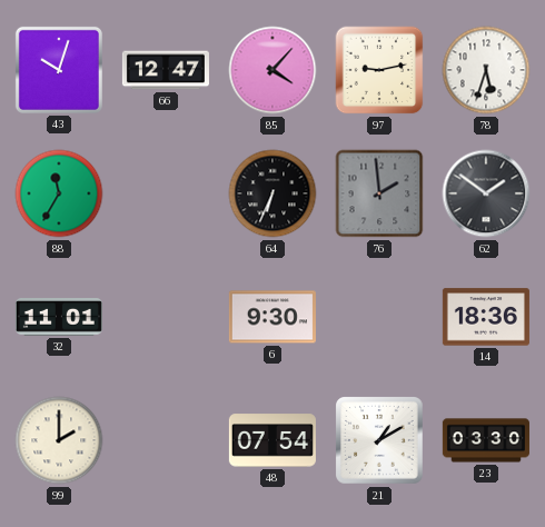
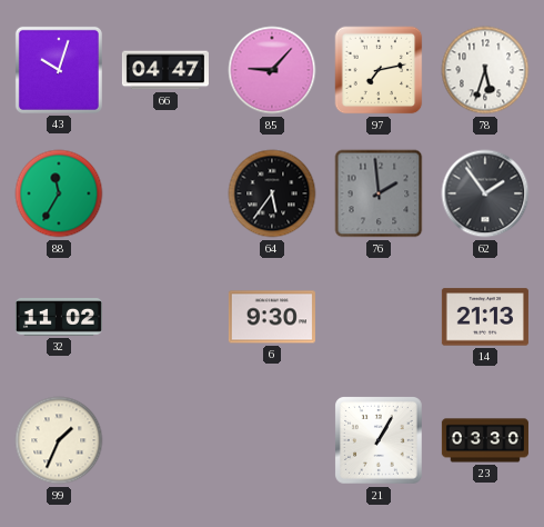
66: 12:47 -> 04:47
85: 4:07 -> 9:07
97: 9:13 -> 7:13
64: 6:34 -> 5:36
62: 1:51 -> 1:54
32: 11:01 -> 11:02
14: 18:36 -> 21:13
99: 2:00 -> 1:34
48: 07:54 -> none
21: 1:10 -> 1:05
